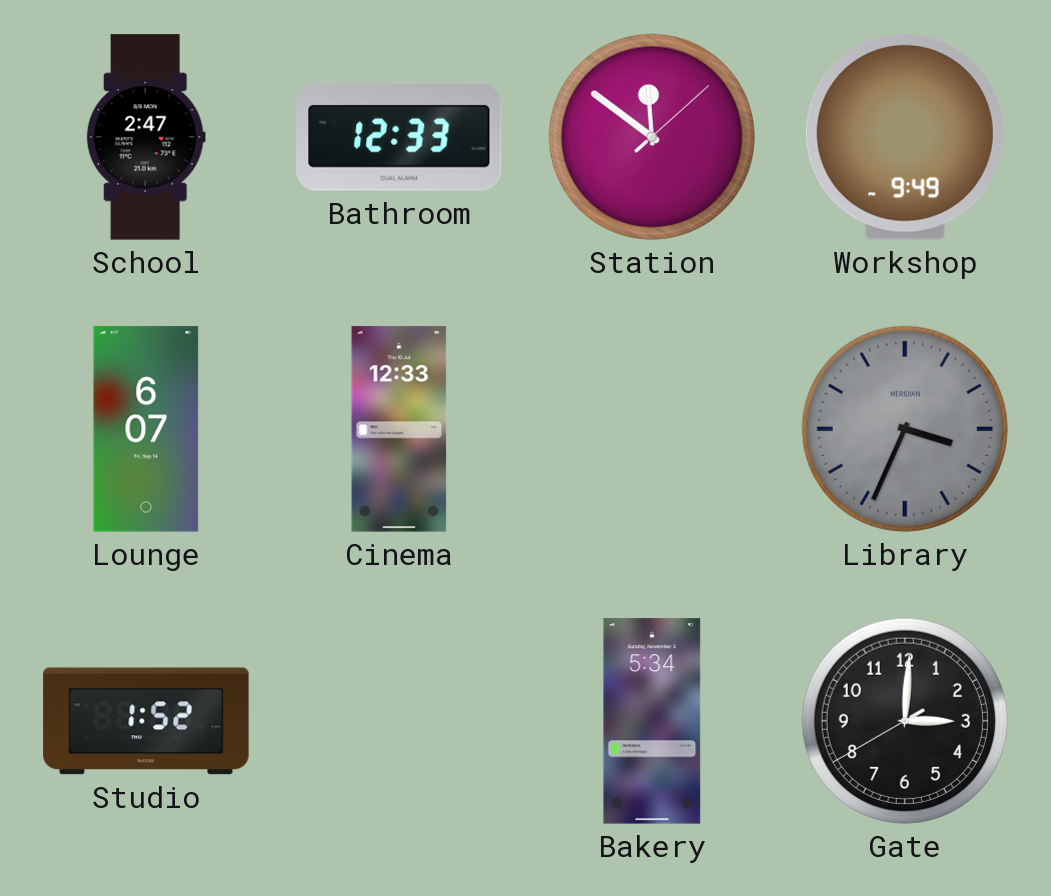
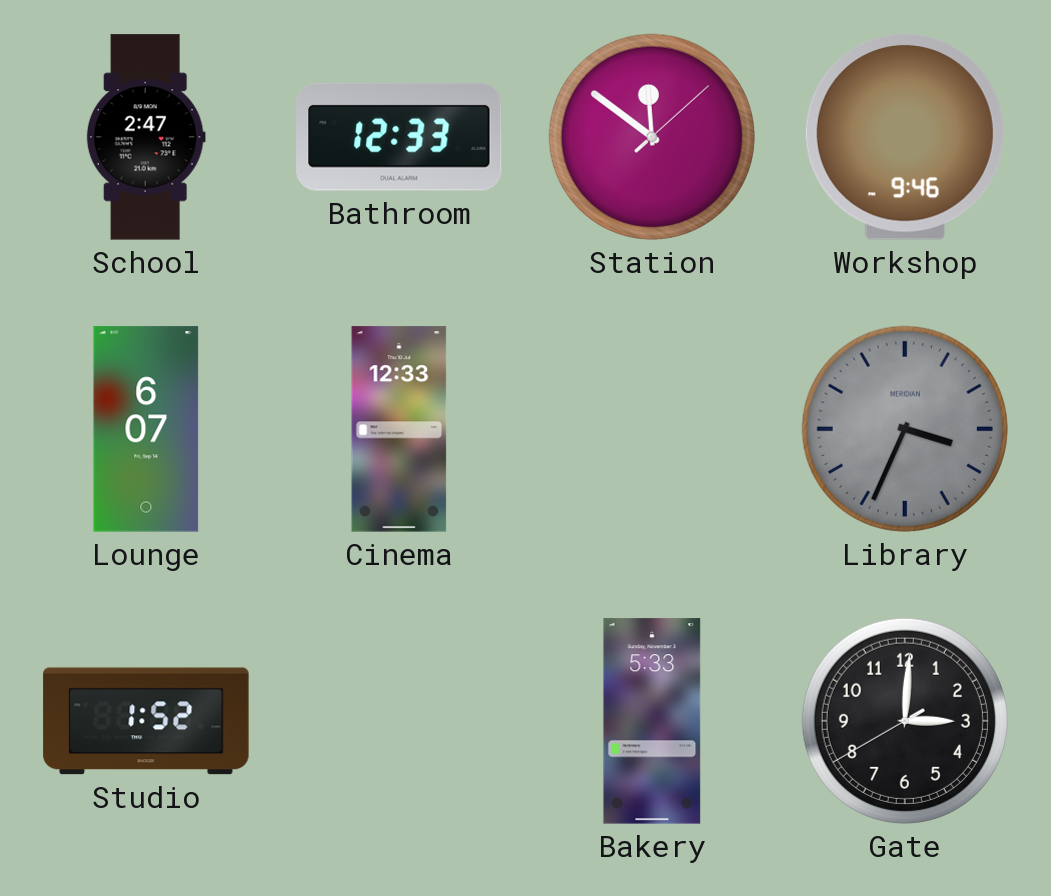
Workshop: 9:49 -> 9:46
Bakery: 5:34 -> 5:33
